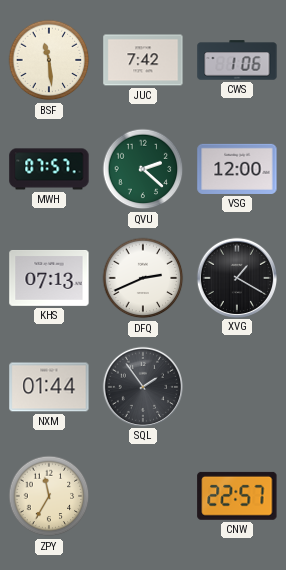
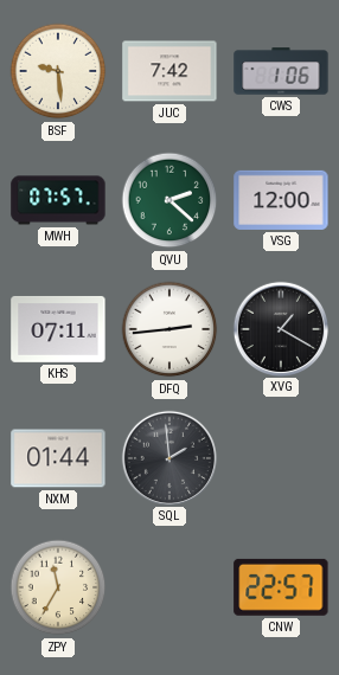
BSF: 11:29 -> 9:29
KHS: 07:13 -> 07:11
DFQ: 2:41 -> 2:44
SQL: 1:54 -> 1:59
